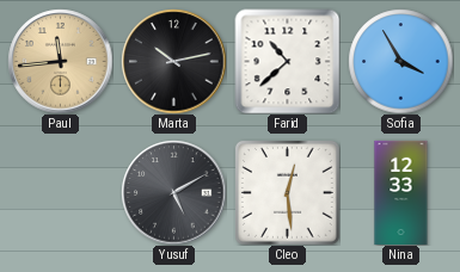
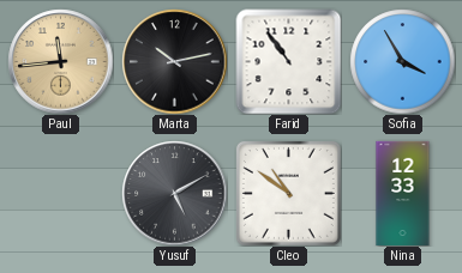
Farid: 10:38 -> 10:54
Cleo: 12:29 -> 10:51
